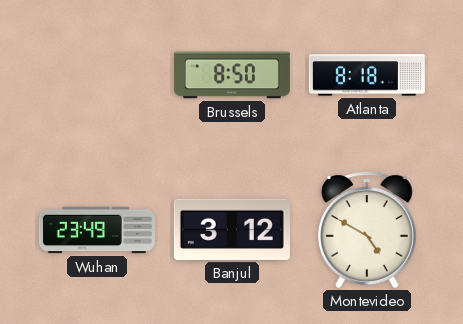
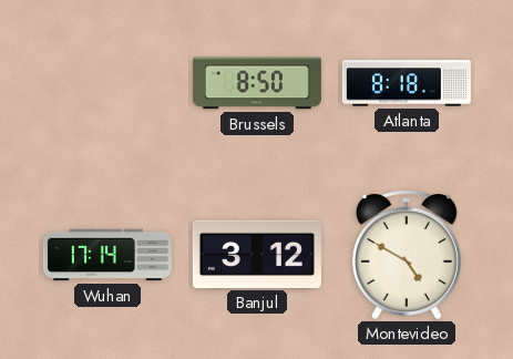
Wuhan: 23:49 -> 17:14
